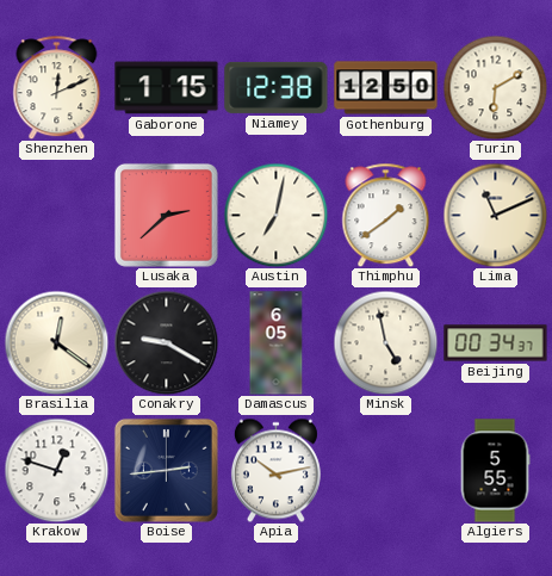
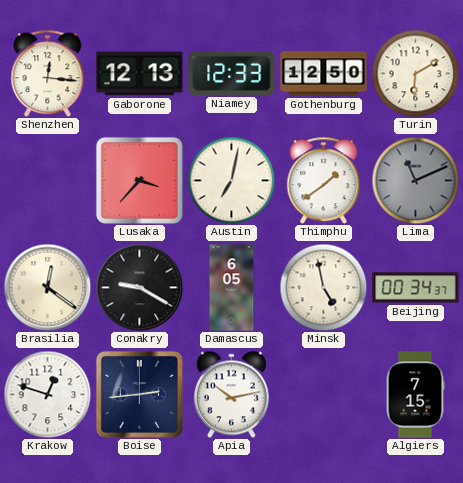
Shenzhen: 12:11 -> 12:16
Gaborone: 1:15 -> 12:13
Niamey: 12:38 -> 12:33
Lusaka: 2:38 -> 3:37
Lima dial: cream -> grey
Algiers: 5:55 -> 7:15
